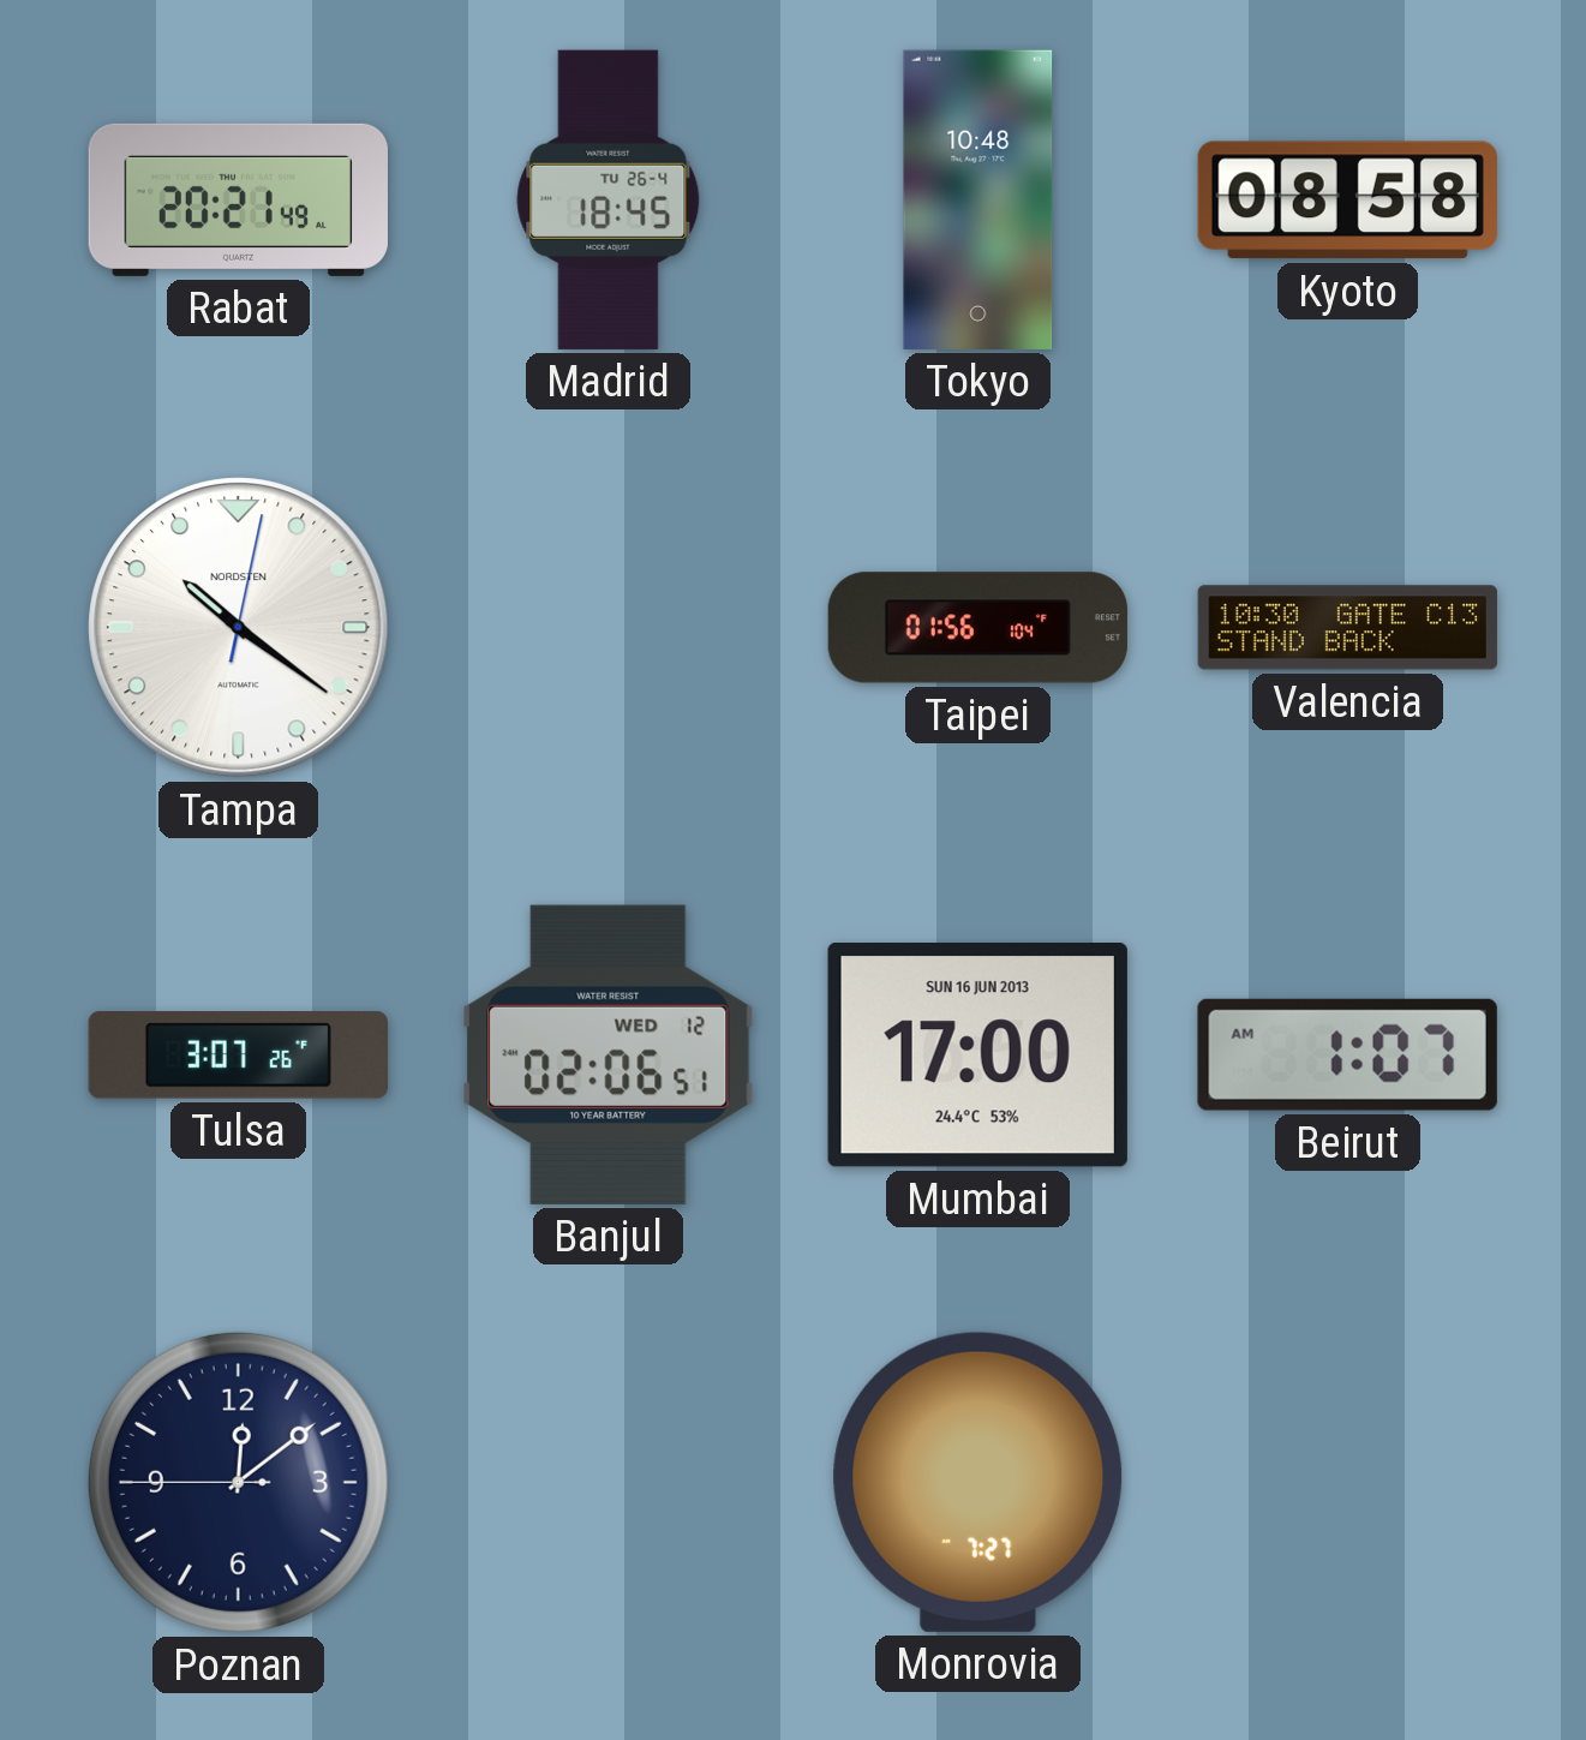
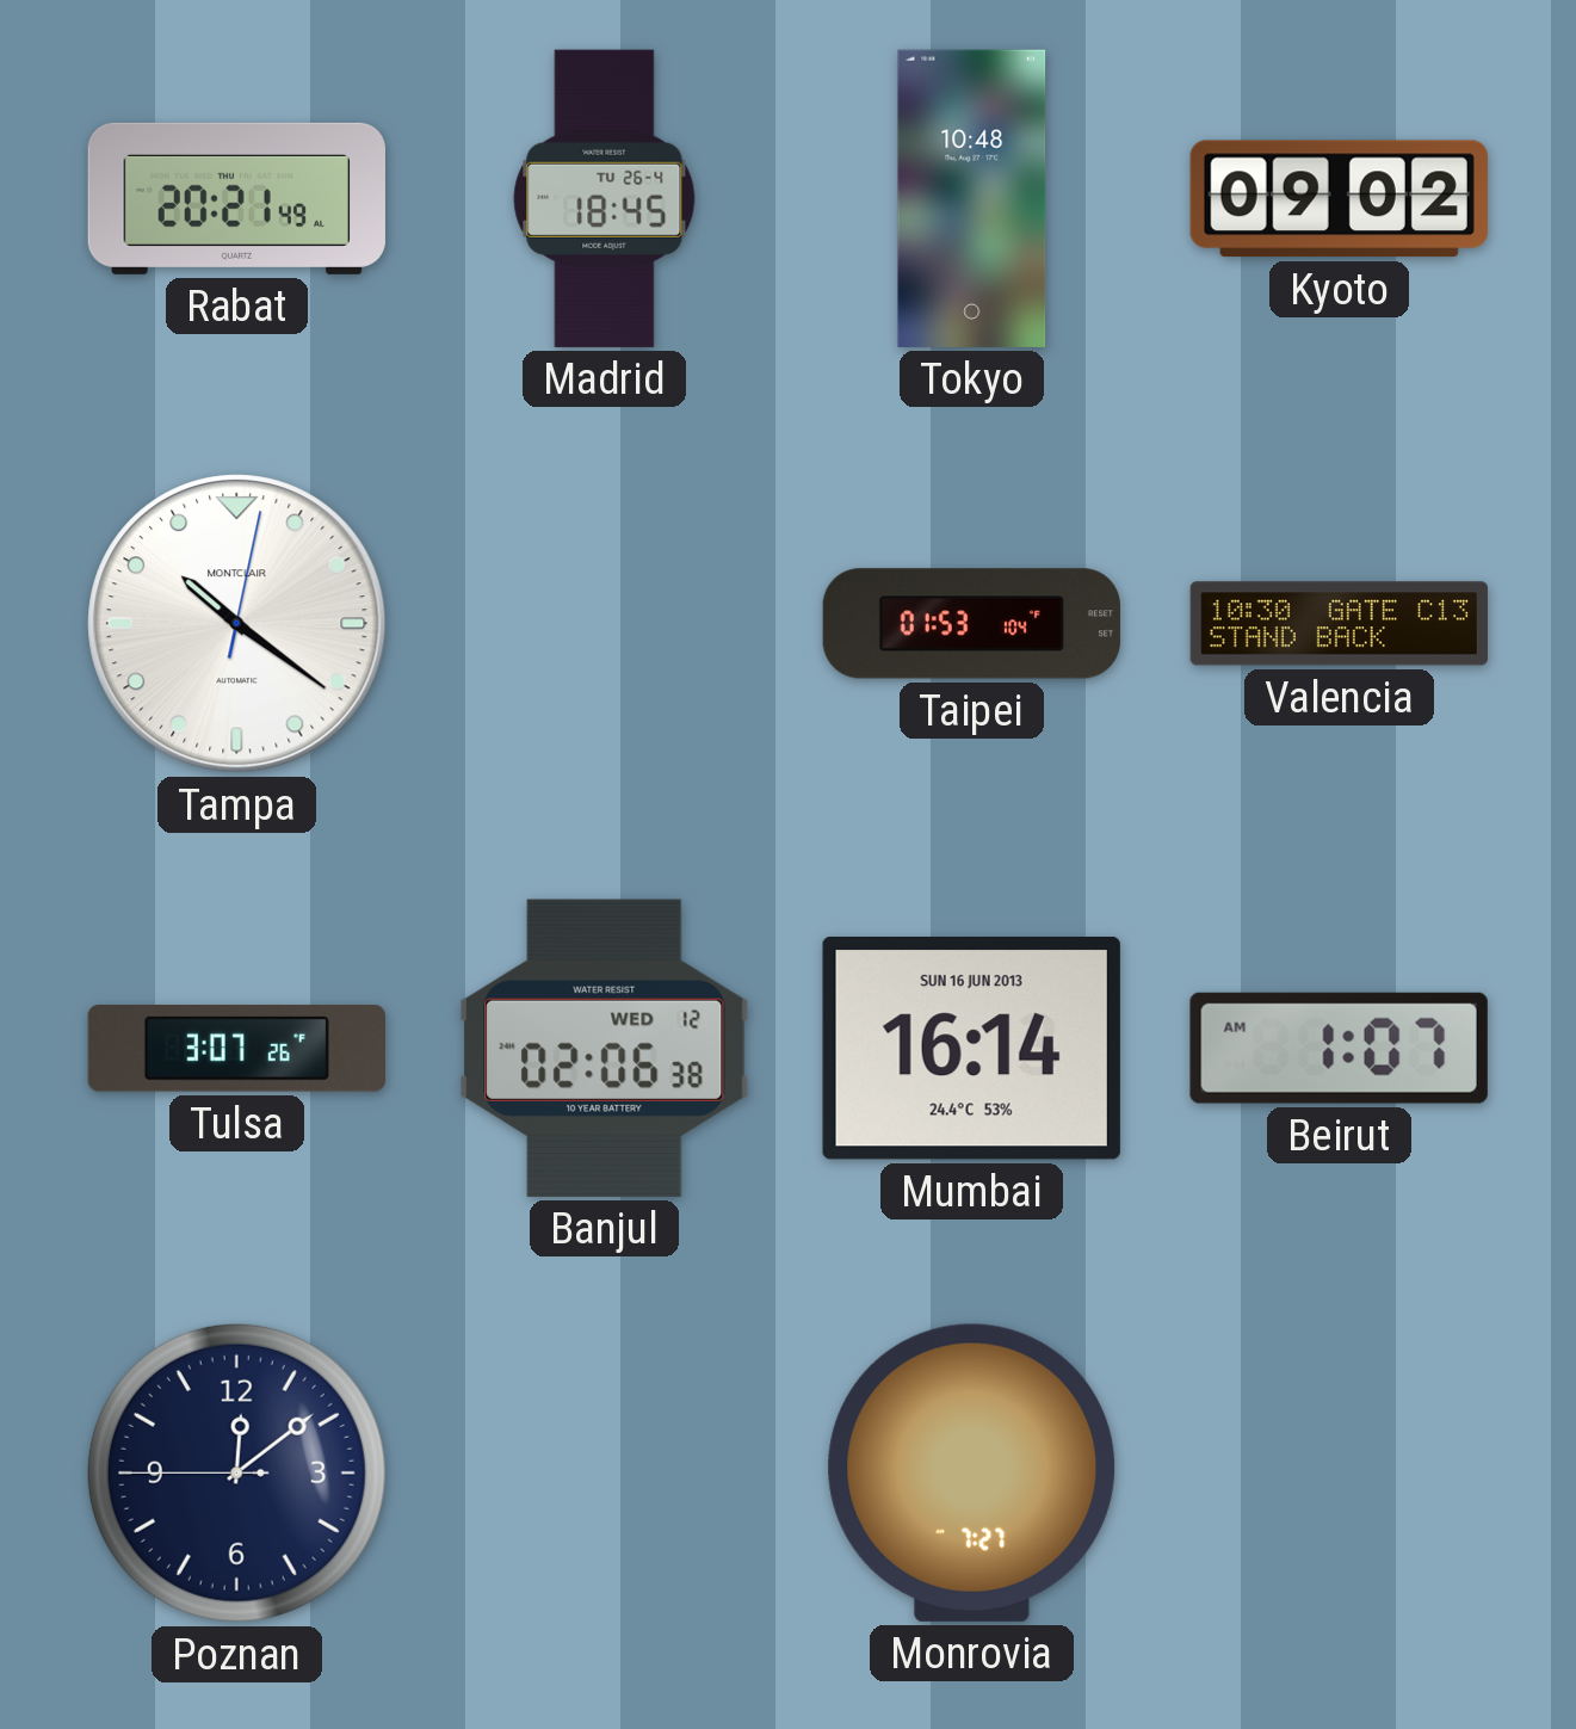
Kyoto: 08:58 -> 09:02
Tampa brand: NORDSTEN -> MONTCLAIR
Taipei: 01:56 -> 01:53
Banjul: 02:06:51 -> 02:06:38
Mumbai: 17:00 -> 16:14
